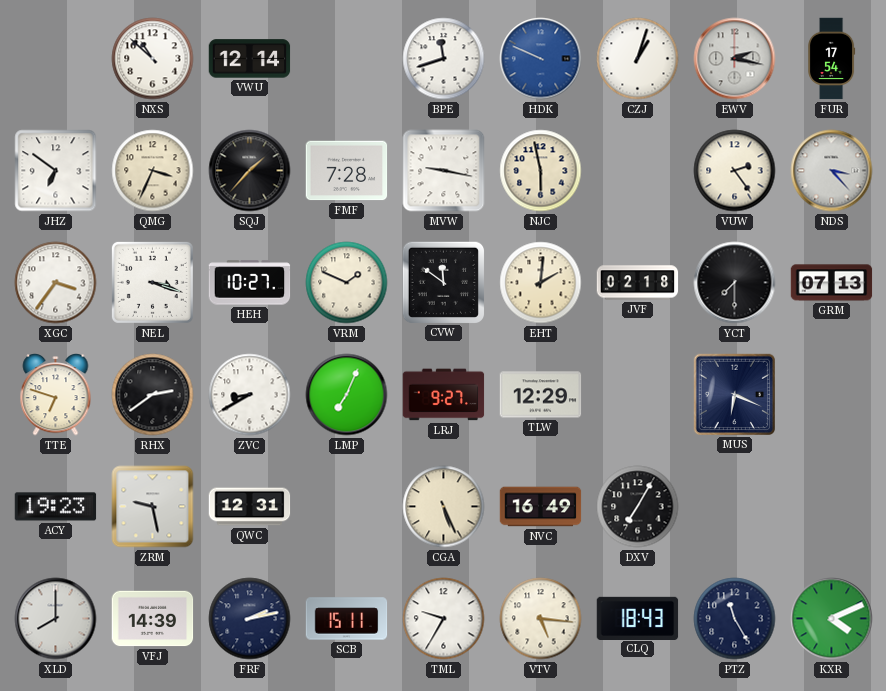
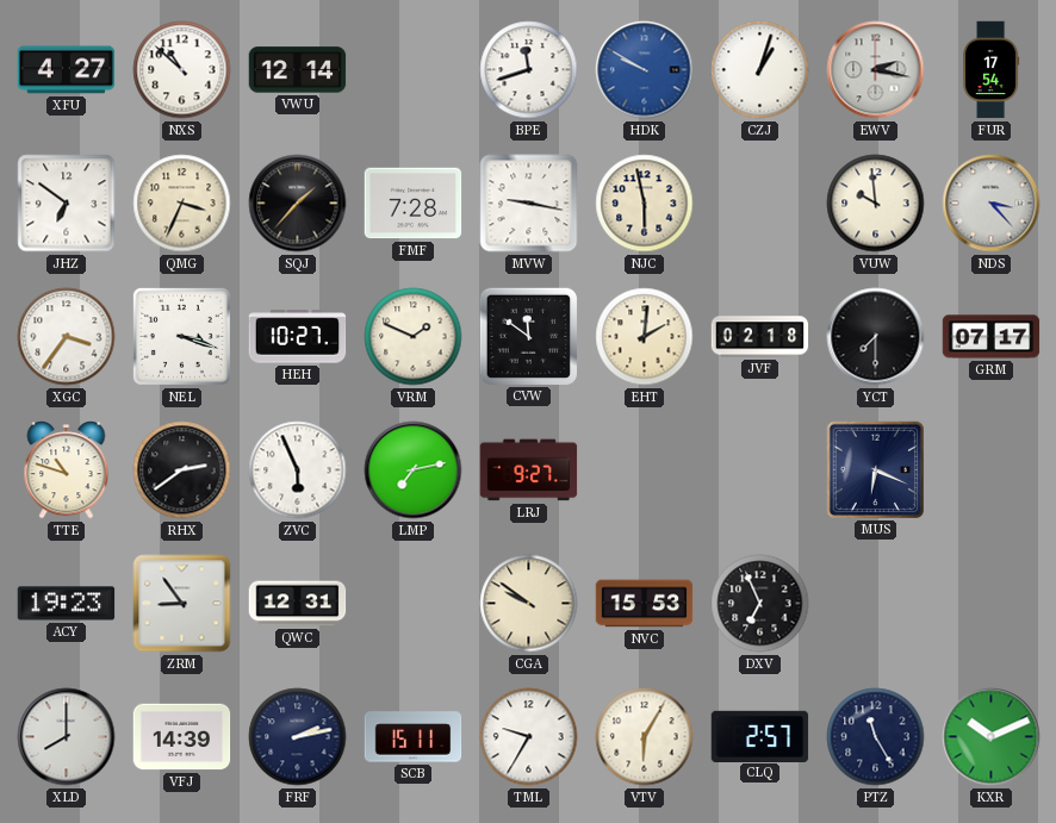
XFU: none -> 4:27
HDK: 9:49 -> 9:50
VUW: 2:24 -> 9:59
GRM: 07:13 -> 07:17
TTE: 6:48 -> 10:48
ZVC: 8:40 -> 5:56
LMP: 7:04 -> 7:13
TLW: 12:29 -> none
ZRM: 9:28 -> 8:54
CGA: 5:26 -> 9:51
NVC: 16:49 -> 15:53
DXV: 7:05 -> 6:56
VTV: 5:16 -> 6:05
CLQ: 18:43 -> 2:57
KXR: 4:11 -> 10:11
